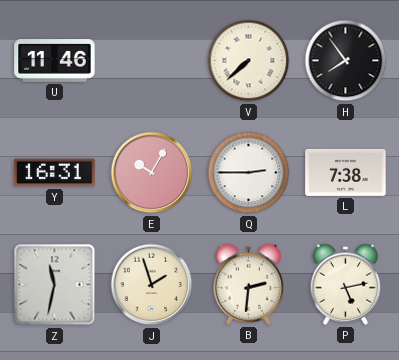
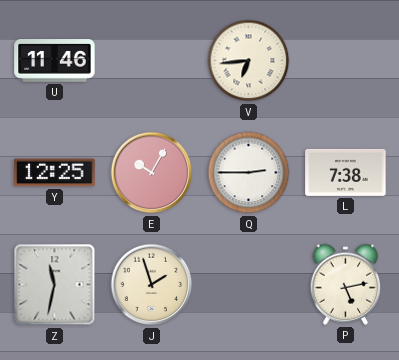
V: 7:38 -> 6:44
H: 7:54 -> none
Y: 16:31 -> 12:25
B: 2:31 -> none
